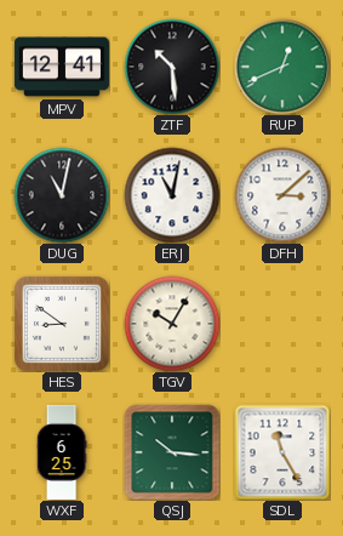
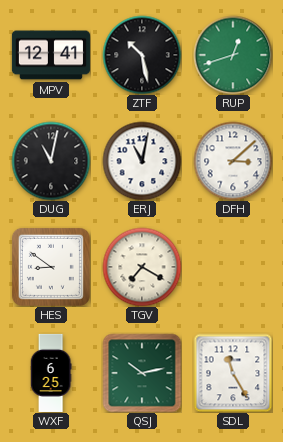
ZTF: 10:29 -> 10:28
RUP: 12:41 -> 12:42
TGV: 10:05 -> 7:20
QSJ: 10:16 -> 10:13
